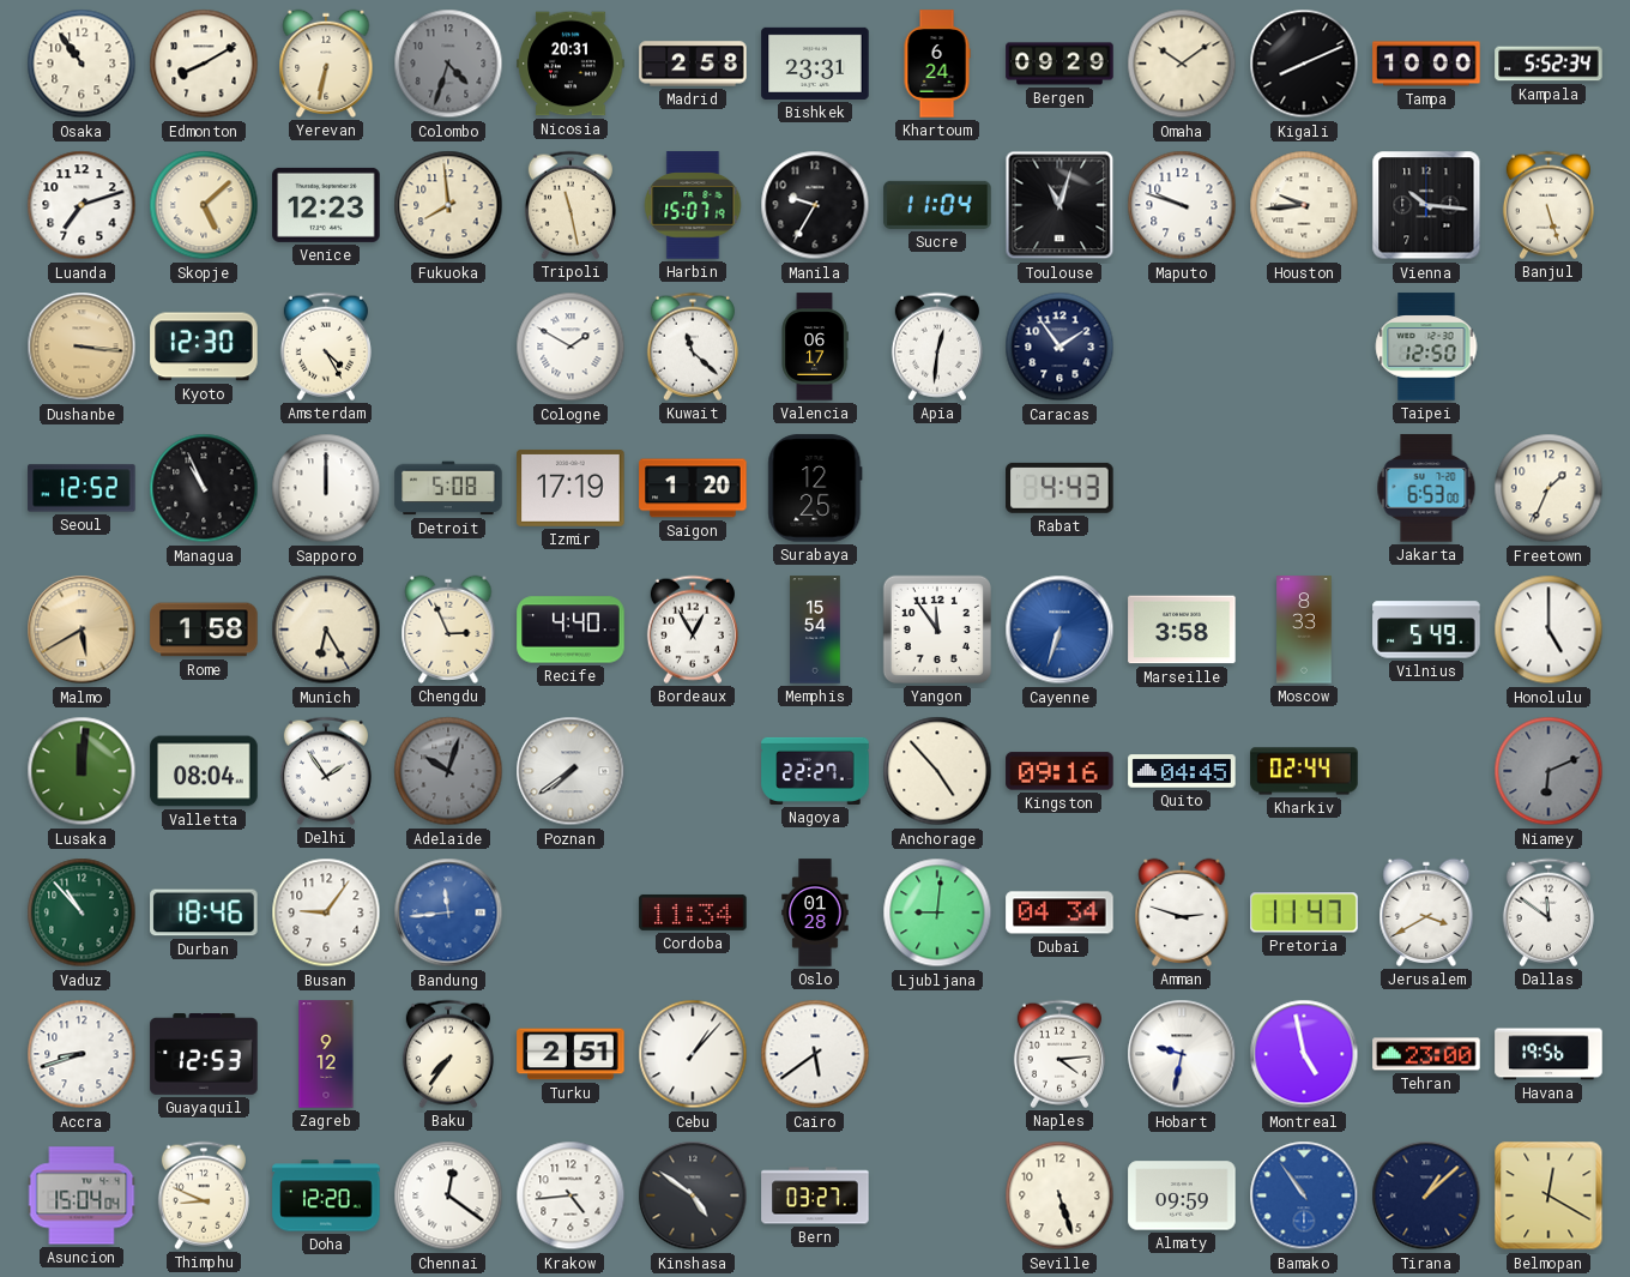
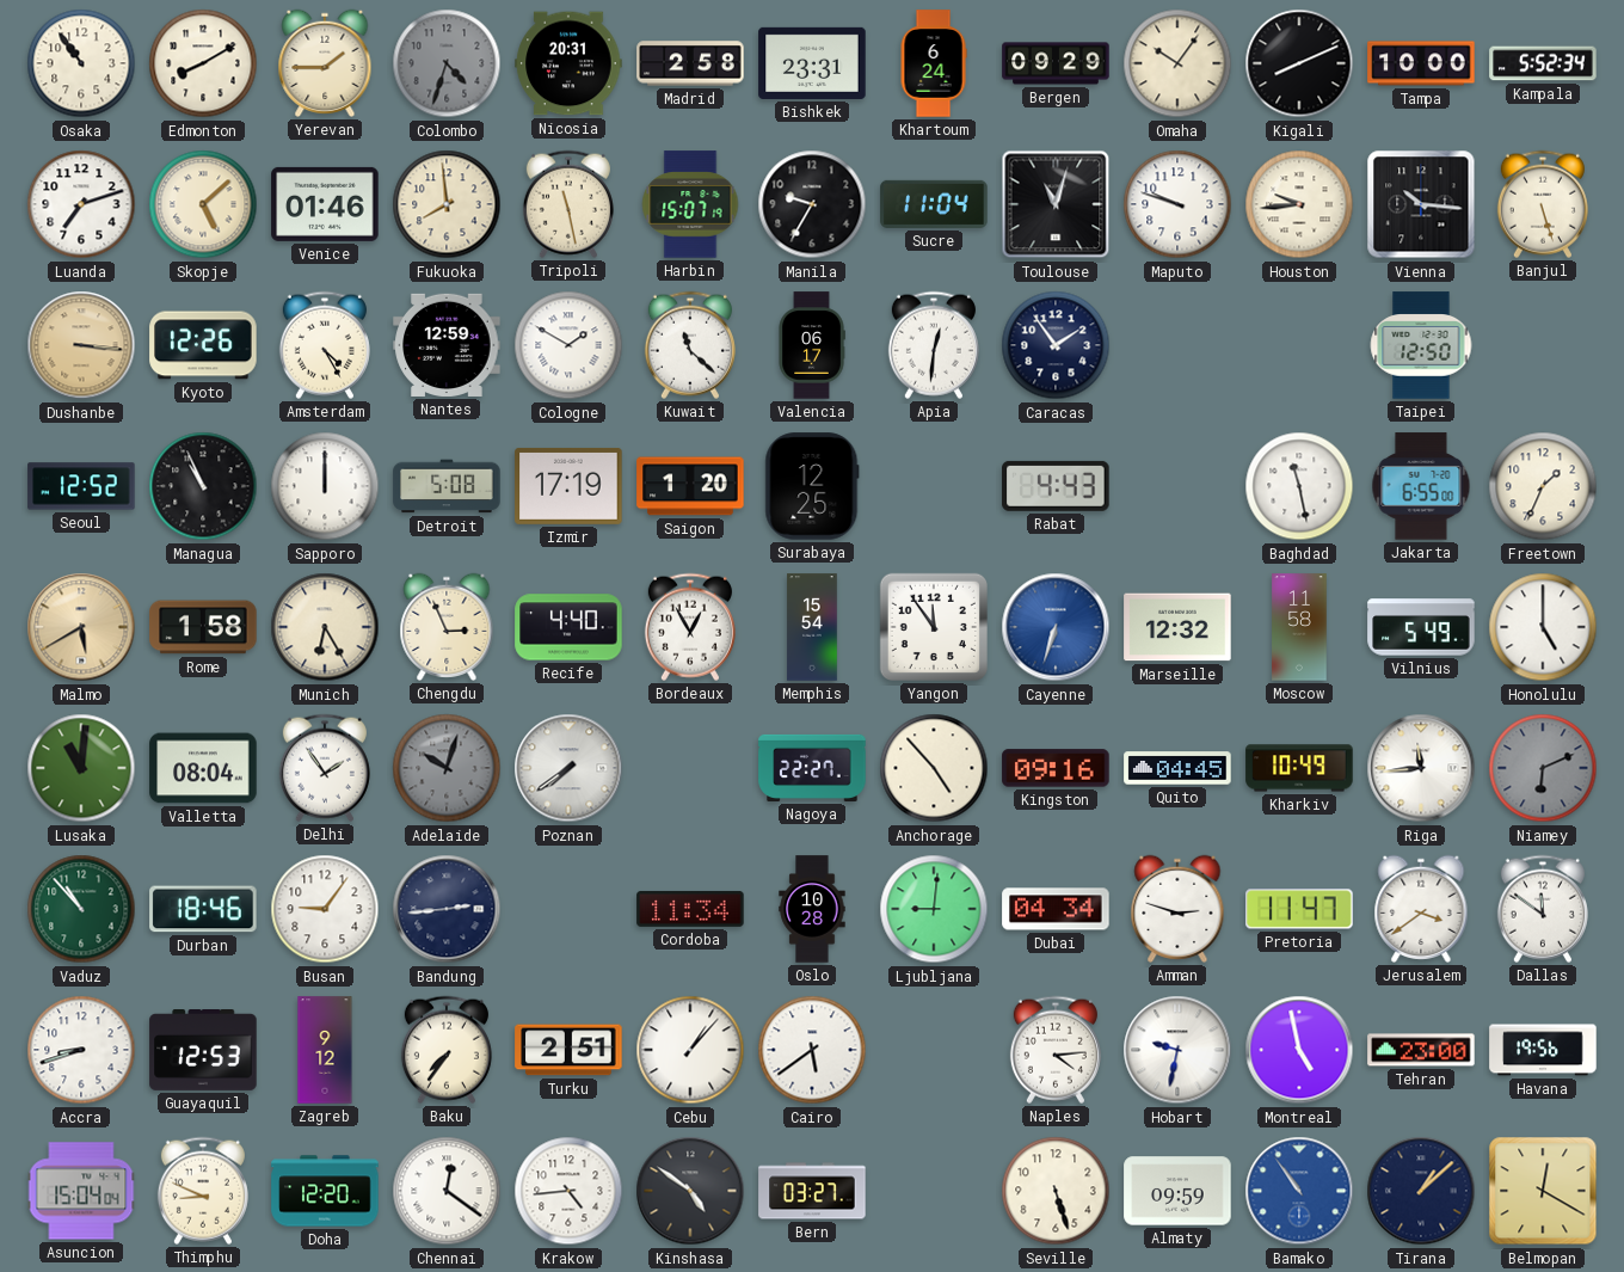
Yerevan: 6:32 -> 1:45
Omaha: 10:09 -> 10:06
Venice: 12:23 -> 01:46
Kyoto: 12:30 -> 12:26
Nantes: none -> 12:59
Baghdad: none -> 11:28
Jakarta: 6:53 -> 6:55
Marseille: 3:58 -> 12:32
Moscow: 8:33 -> 11:58
Lusaka: 12:01 -> 11:01
Kharkiv: 02:44 -> 10:49
Riga: none -> 11:44
Bandung: 11:44 -> 2:44
Bandung dial: blue -> navy
Oslo: 01:28 -> 10:28
Jerusalem: 3:40 -> 3:39
